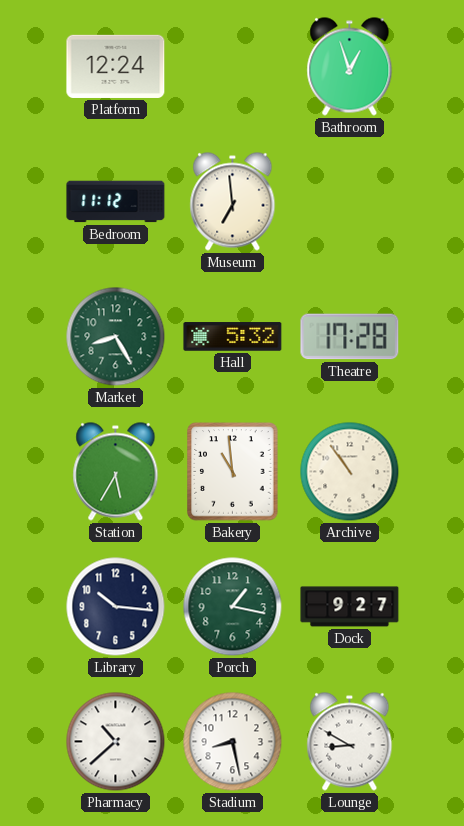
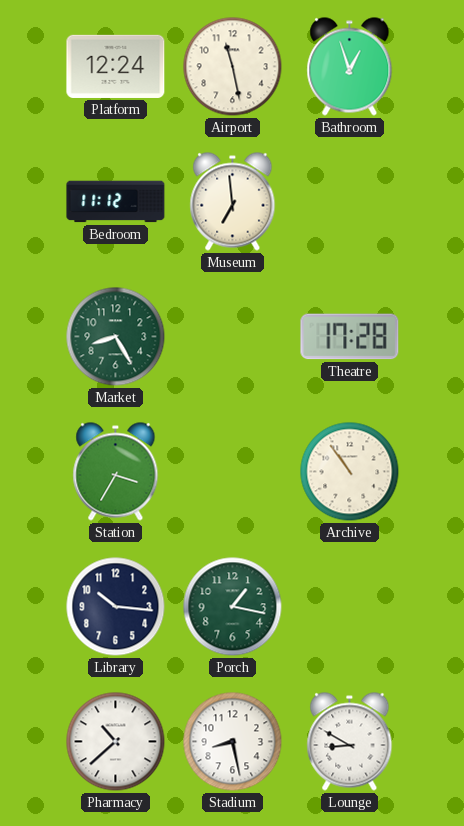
Airport: none -> 11:28
Hall: 5:32 -> none
Station: 5:35 -> 3:35
Bakery: 10:59 -> none
Dock: 9:27 -> none
